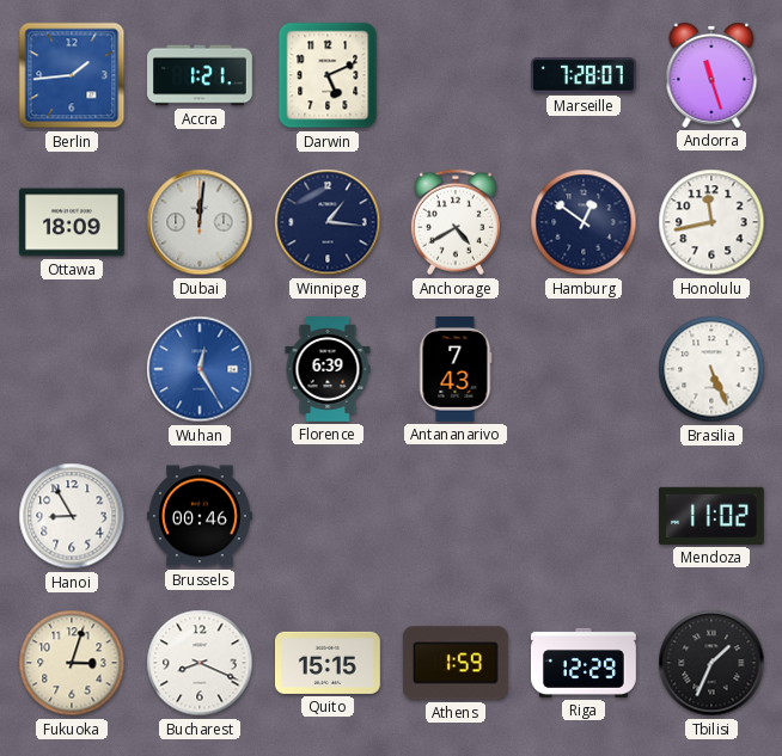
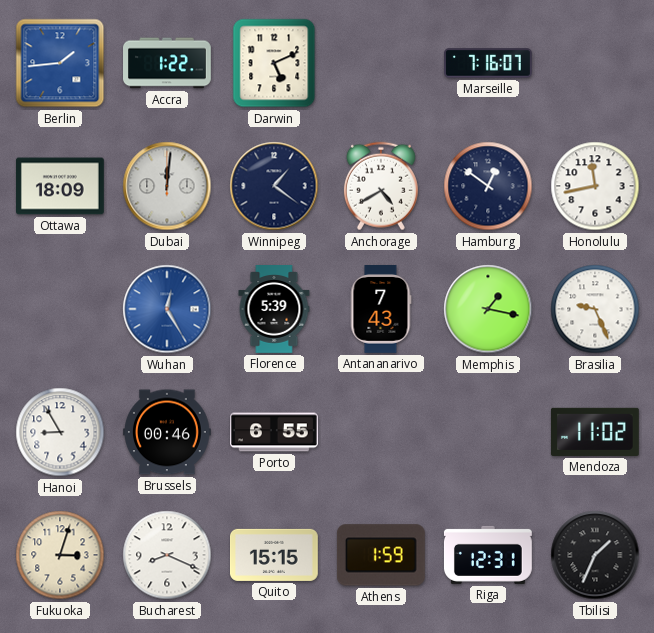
Accra: 1:21 -> 1:22
Marseille: 7:28 -> 7:16
Andorra: 11:27 -> none
Winnipeg: 1:16 -> 1:21
Florence: 6:39 -> 5:39
Memphis: none -> 1:17
Brasilia: 5:26 -> 9:26
Porto: none -> 6:55
Riga: 12:29 -> 12:31
